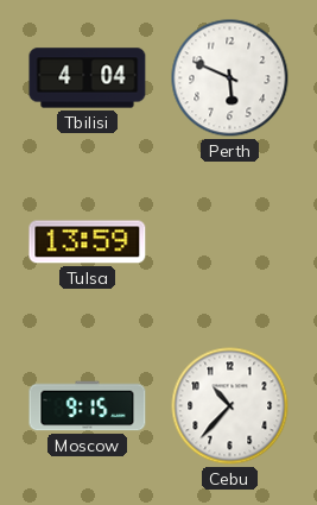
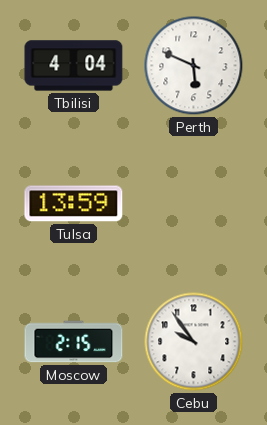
Moscow: 9:15 -> 2:15
Cebu: 10:37 -> 9:54
